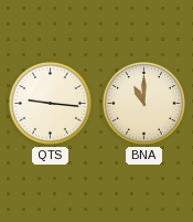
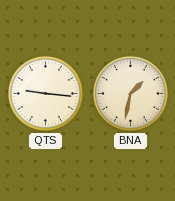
BNA: 11:00 -> 1:32
